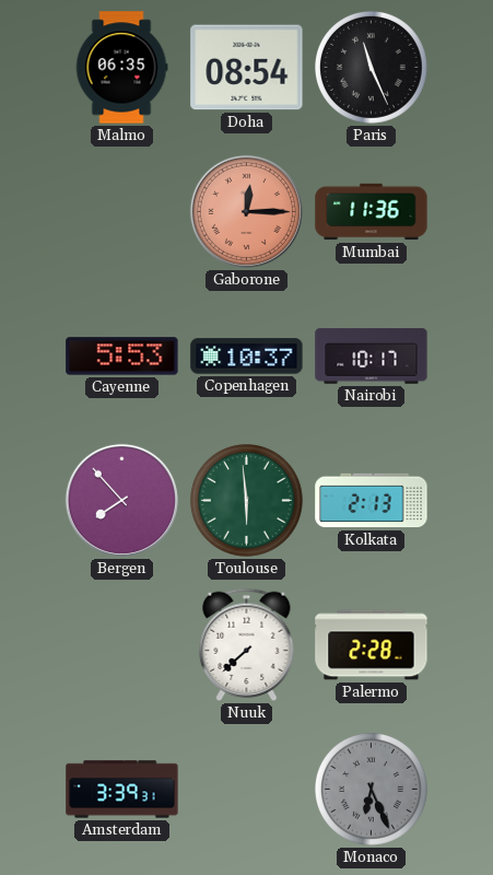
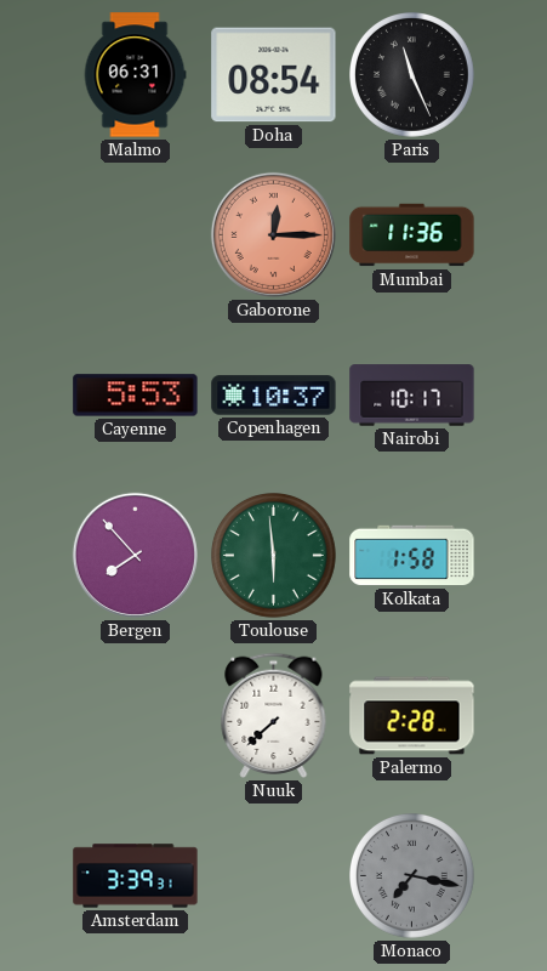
Malmo: 06:35 -> 06:31
Kolkata: 2:13 -> 1:58
Monaco: 6:26 -> 7:17
